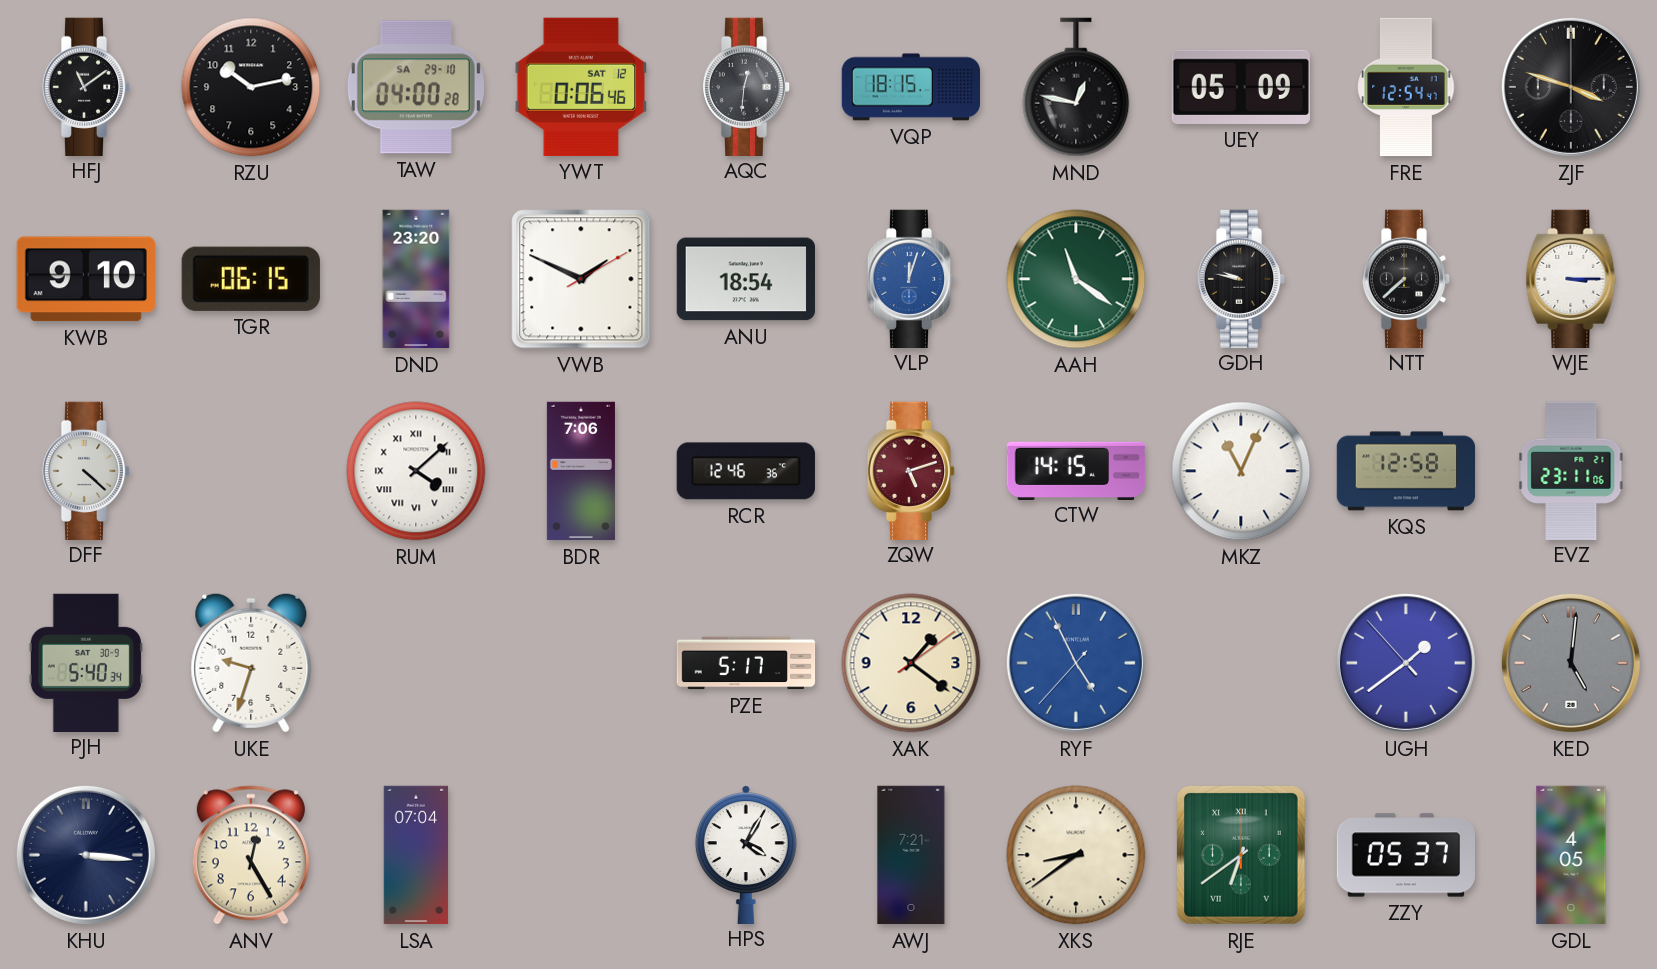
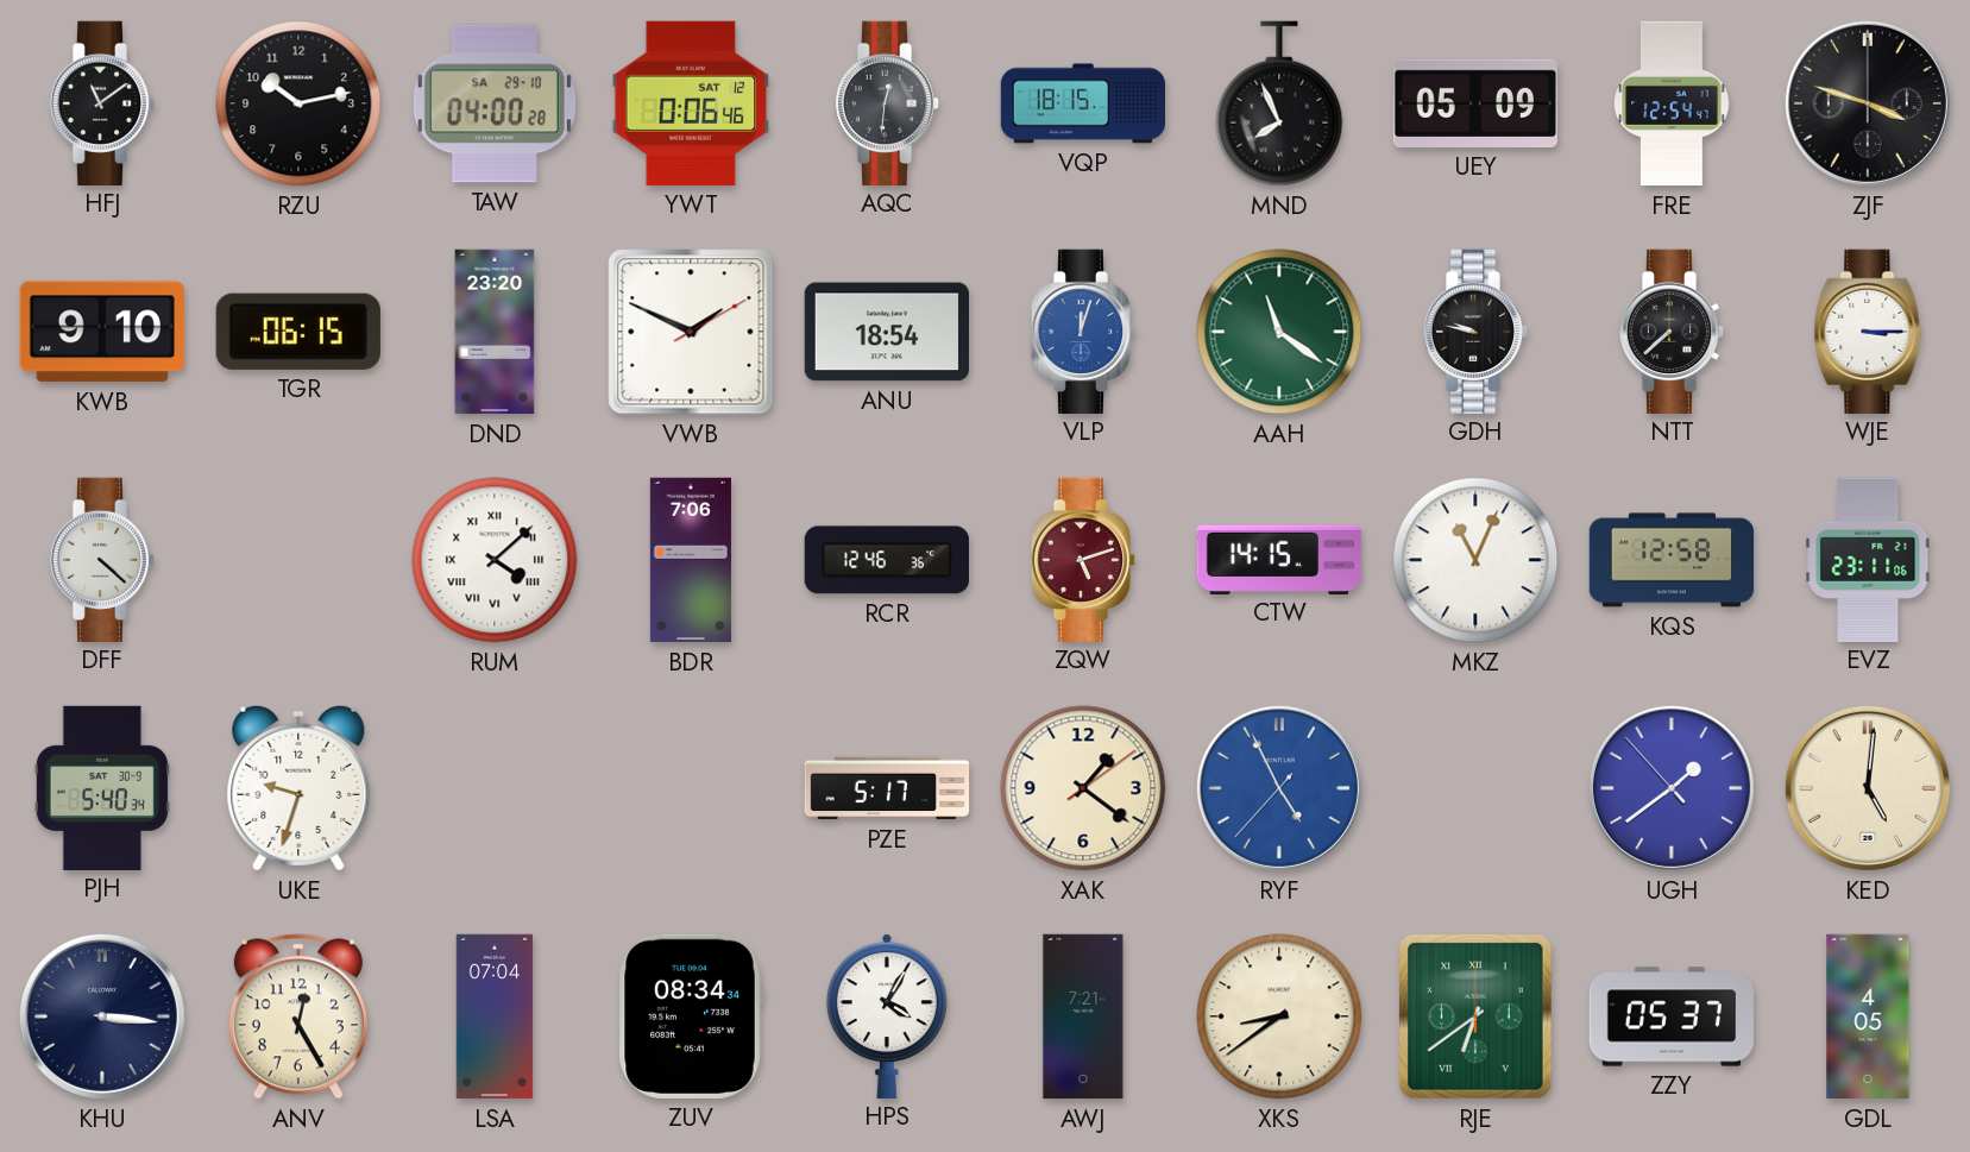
MND: 12:47 -> 7:56
KED dial: grey -> cream
ZUV: none -> 08:34
